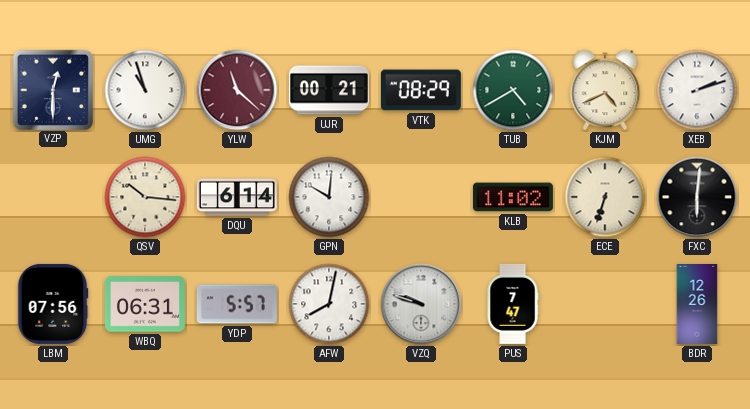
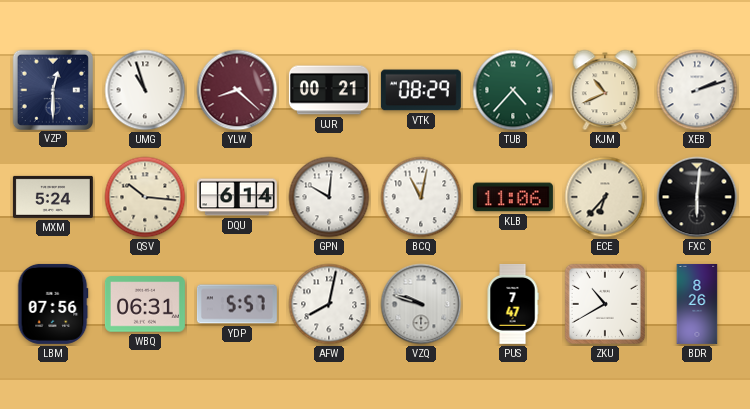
YLW: 11:22 -> 8:22
TUB: 4:40 -> 4:37
KJM: 4:41 -> 10:41
MXM: none -> 5:24
BCQ: none -> 11:02
KLB: 11:02 -> 11:06
ECE: 6:33 -> 6:37
ZKU: none -> 10:40
BDR: 12:26 -> 8:26
